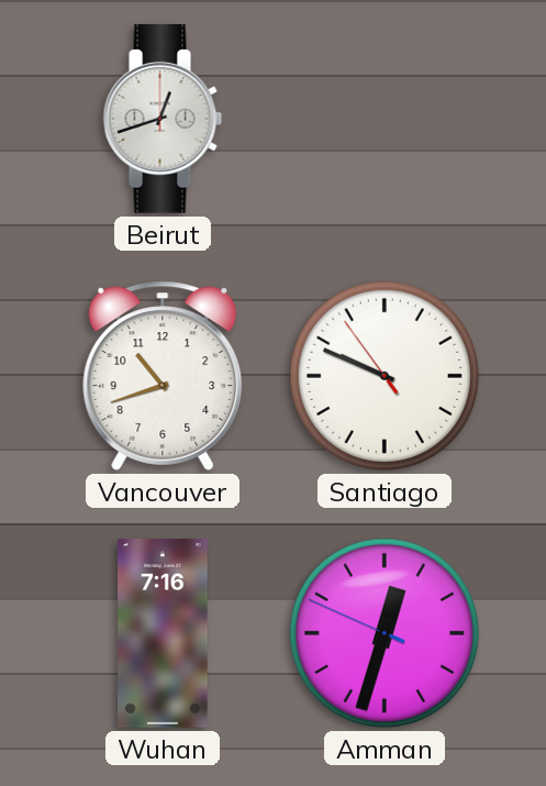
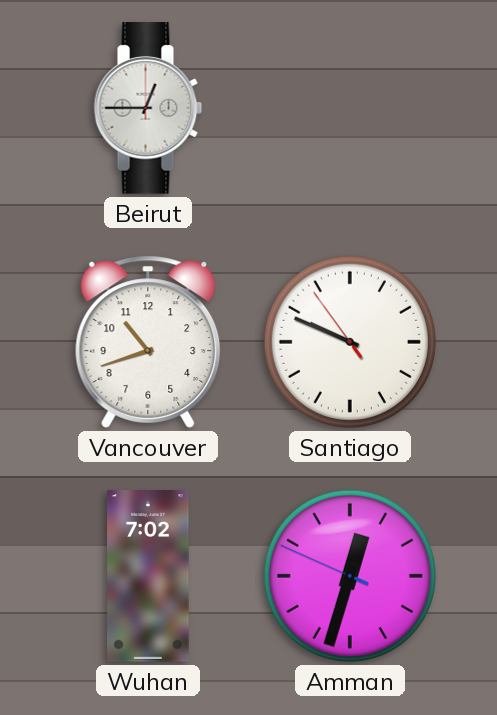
Beirut: 12:42 -> 12:45
Wuhan: 7:16 -> 7:02
